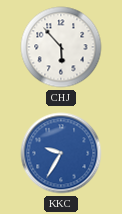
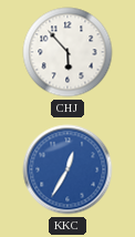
KKC: 9:35 -> 12:35
